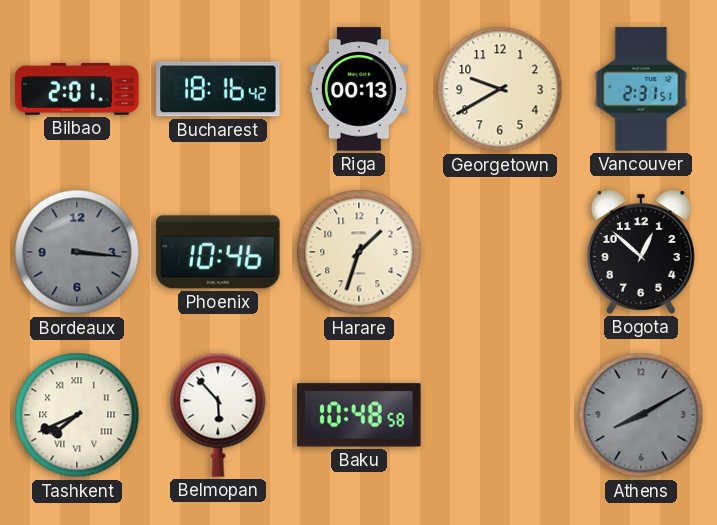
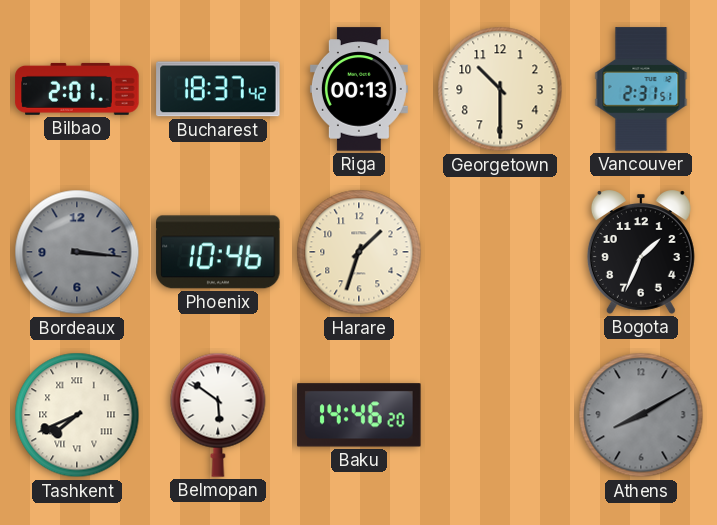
Bucharest: 18:16 -> 18:37
Georgetown: 9:40 -> 10:30
Bogota: 12:52 -> 1:34
Belmopan: 5:53 -> 5:51
Baku: 10:48 -> 14:46
